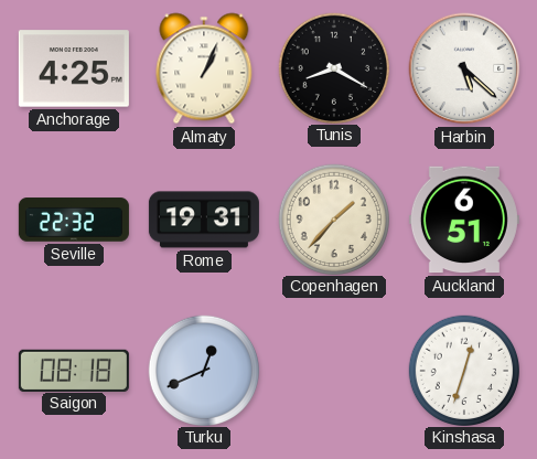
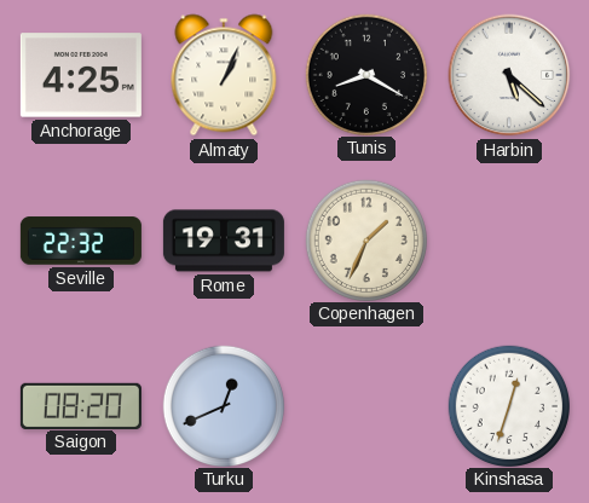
Copenhagen: 1:37 -> 1:34
Auckland: 6:51 -> none
Saigon: 08:18 -> 08:20
